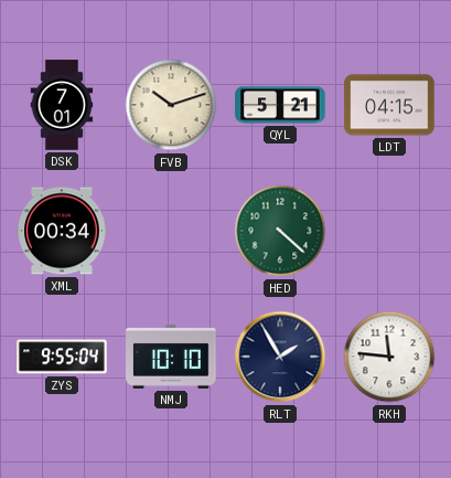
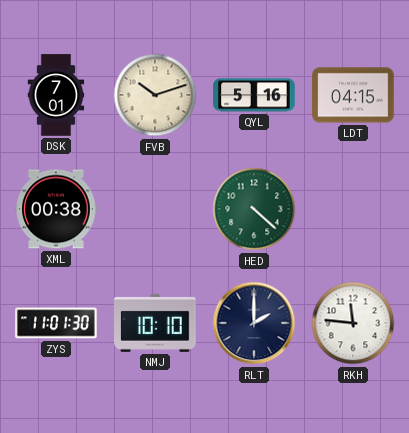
QYL: 5:21 -> 5:16
XML: 00:34 -> 00:38
ZYS: 9:55 -> 11:01
RLT: 1:55 -> 2:00
